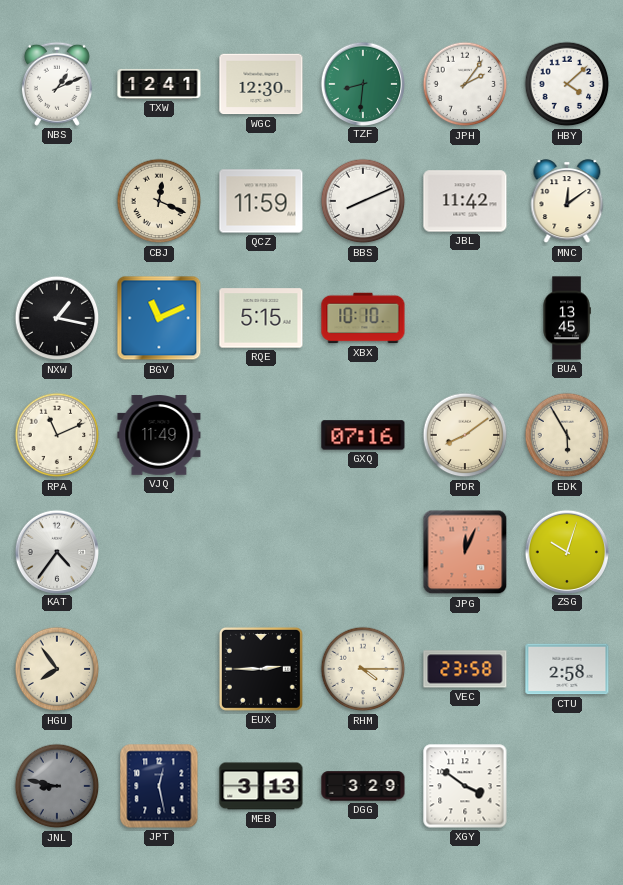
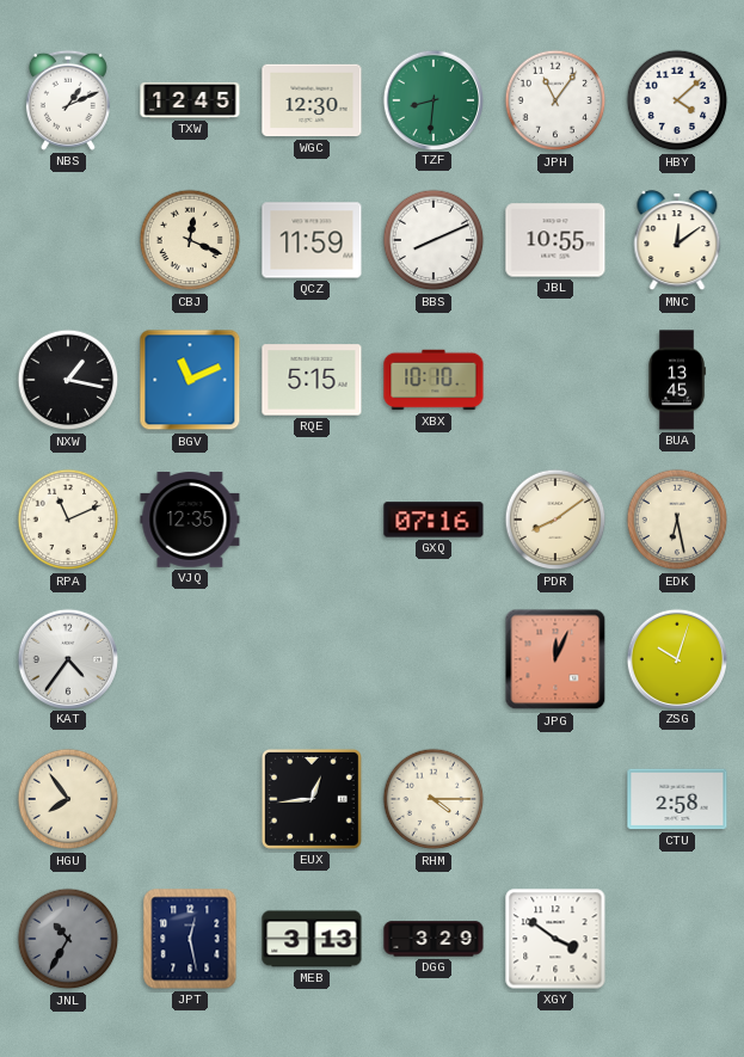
TXW: 12:41 -> 12:45
JPH: 2:06 -> 11:06
JBL: 11:42 -> 10:55
VJQ: 11:49 -> 12:35
EDK: 5:55 -> 6:28
EUX: 2:45 -> 12:44
VEC: 23:58 -> none
JNL: 8:47 -> 10:35
